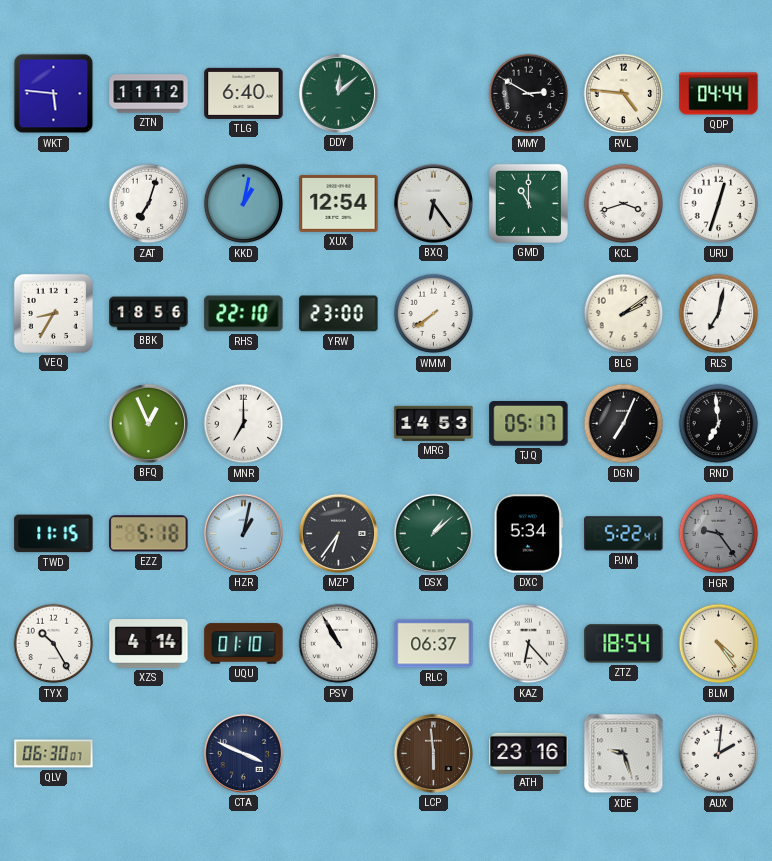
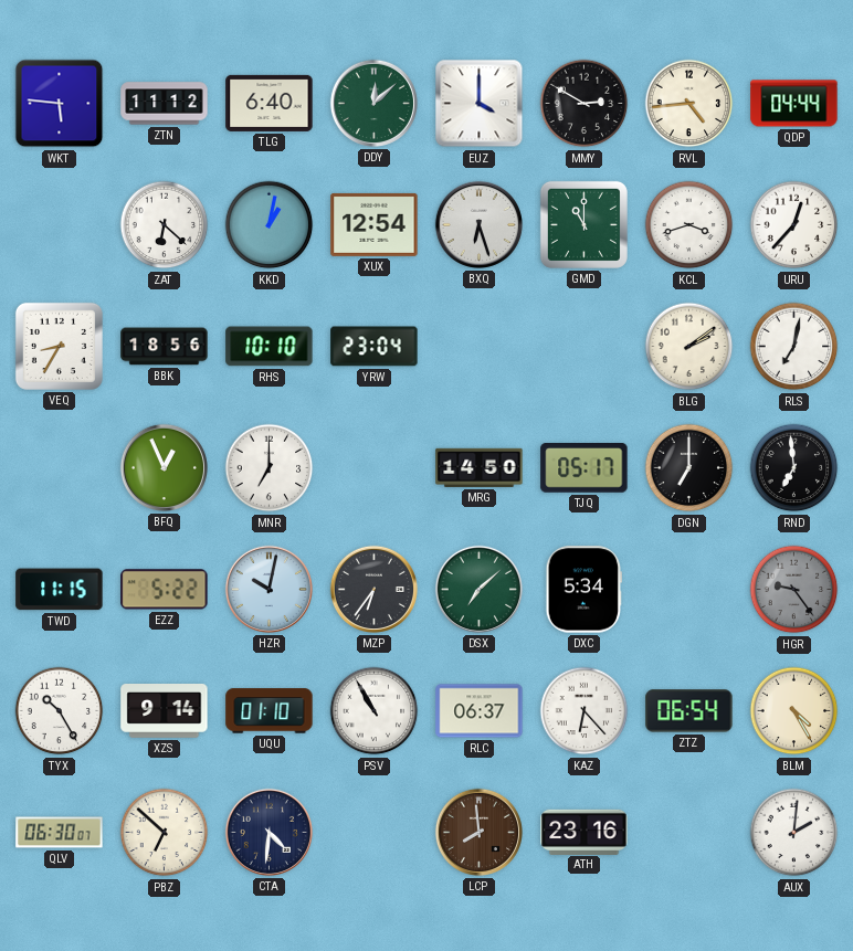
EUZ: none -> 4:00
RVL: 4:46 -> 4:44
ZAT: 7:03 -> 6:22
BXQ: 6:24 -> 6:27
URU: 12:33 -> 12:37
RHS: 22:10 -> 10:10
YRW: 23:00 -> 23:04
WMM: 7:39 -> none
MRG: 14:53 -> 14:50
DGN: 7:04 -> 7:00
EZZ: 5:18 -> 5:22
HZR: 1:02 -> 10:02
DSX: 1:08 -> 7:08
PJM: 5:22 -> none
XZS: 4:14 -> 9:14
ZTZ: 18:54 -> 06:54
BLM: 4:24 -> 4:25
PBZ: none -> 6:52
CTA: 3:49 -> 4:31
LCP: 5:59 -> 7:59
XDE: 9:27 -> none
